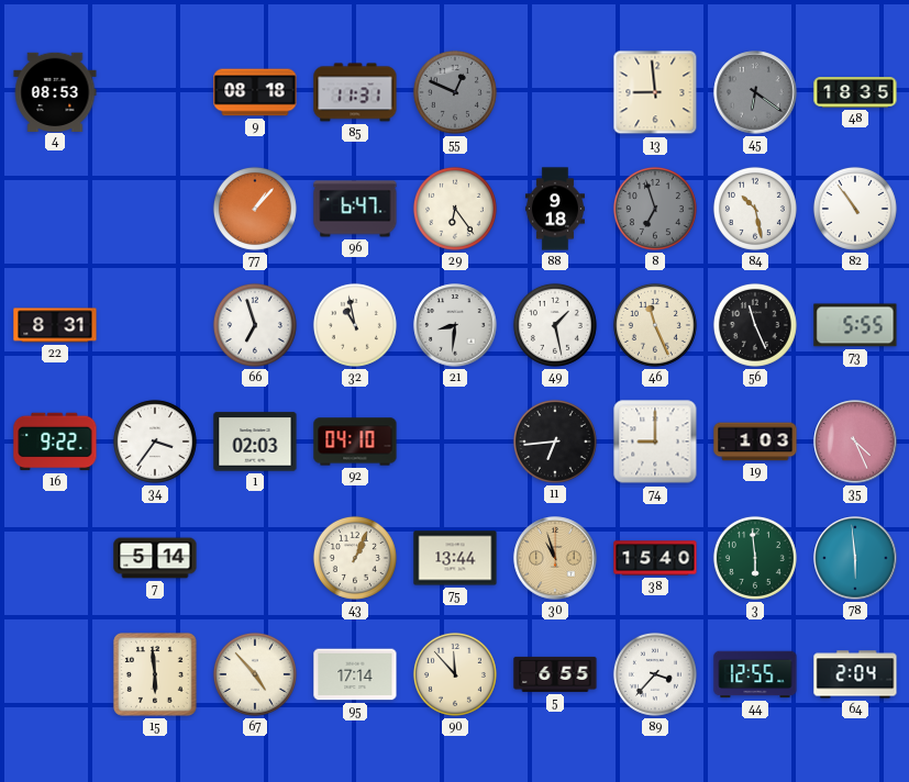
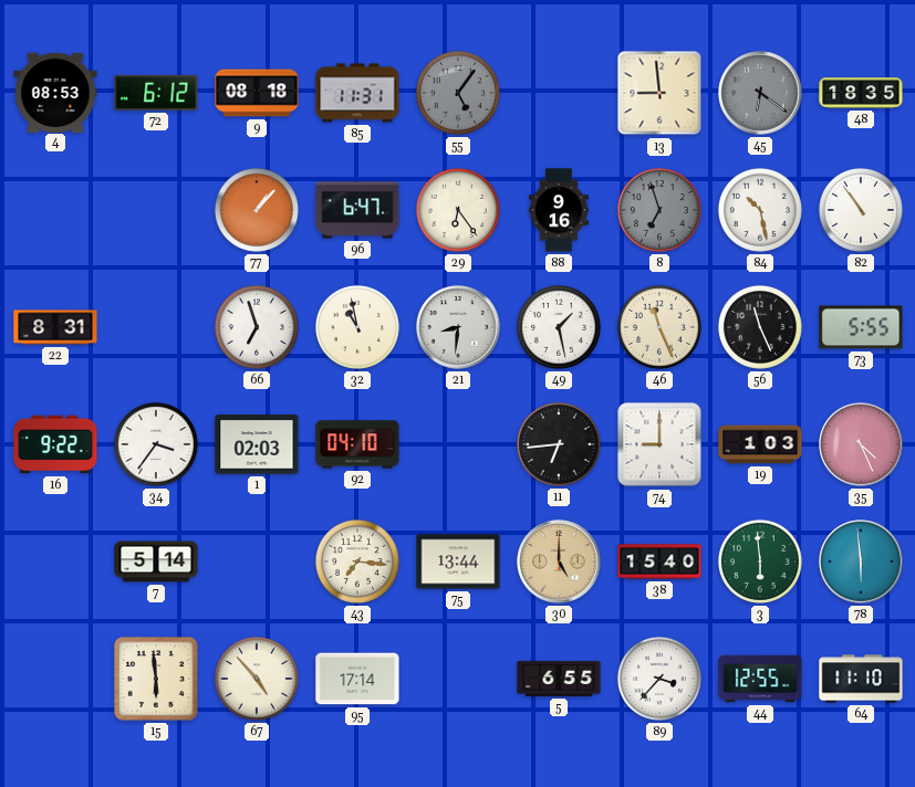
72: none -> 6:12
55: 12:49 -> 5:06
88: 9:18 -> 9:16
43: 1:04 -> 7:16
30: 10:57 -> 5:00
90: 11:53 -> none
64: 2:04 -> 11:10
